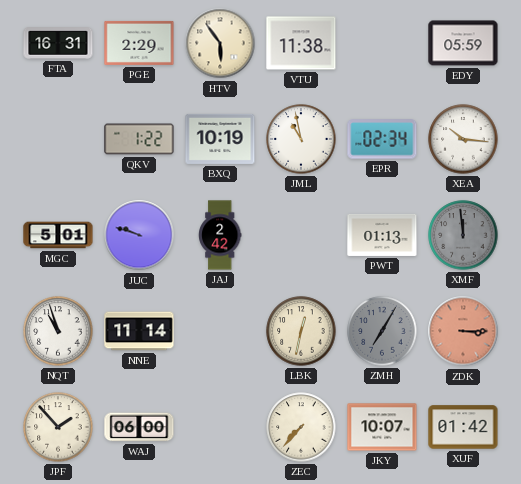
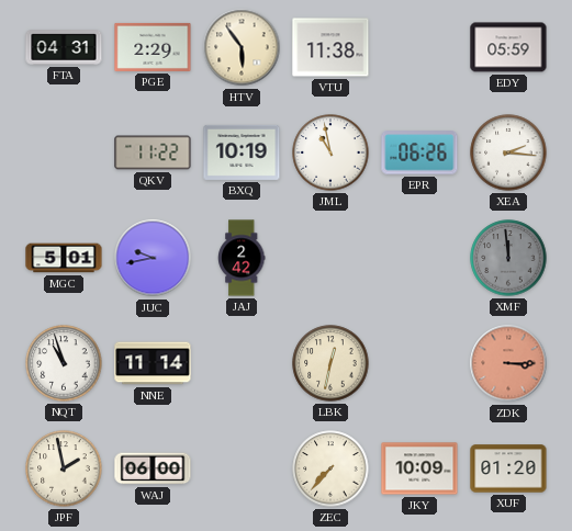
FTA: 16:31 -> 04:31
QKV: 1:22 -> 11:22
EPR: 02:34 -> 06:26
XEA: 10:16 -> 2:16
JUC: 9:48 -> 9:43
PWT: 01:13 -> none
ZMH: 7:05 -> none
JPF: 1:53 -> 1:58
JKY: 10:07 -> 10:09
XUF: 01:42 -> 01:20
